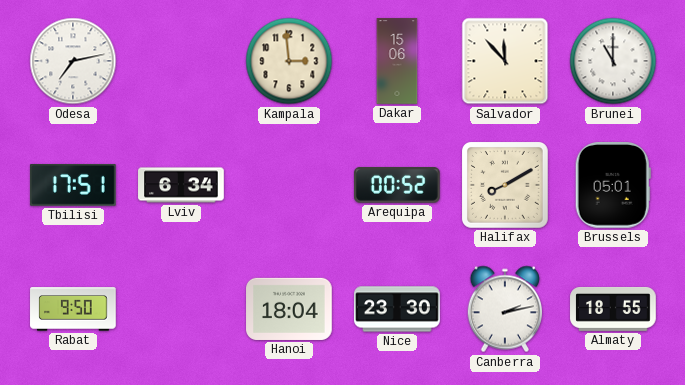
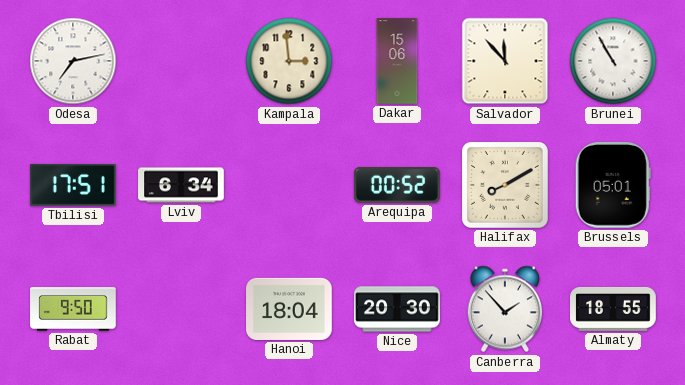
Brunei: 11:00 -> 10:55
Nice: 23:30 -> 20:30
Canberra: 2:13 -> 1:53
